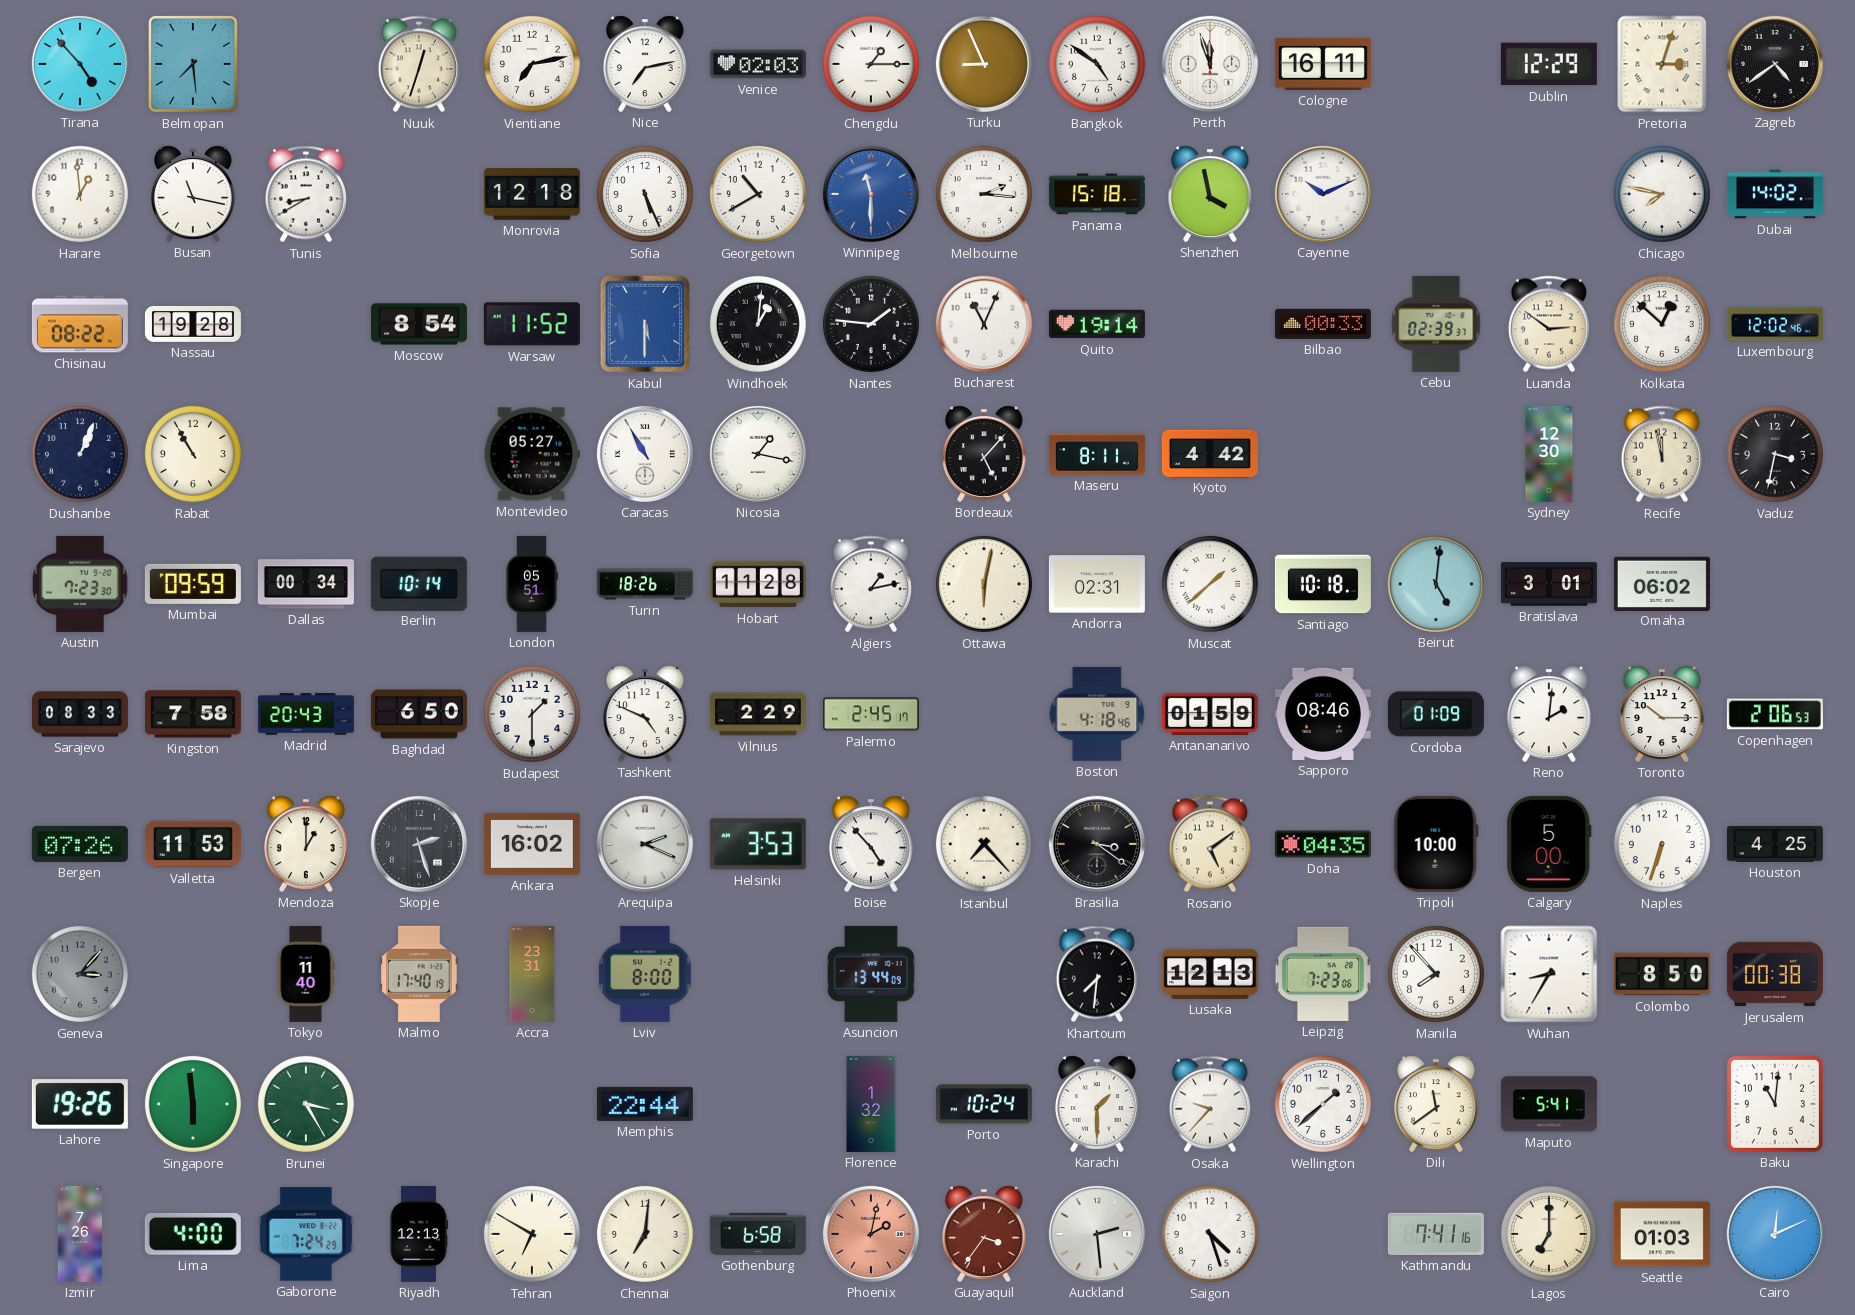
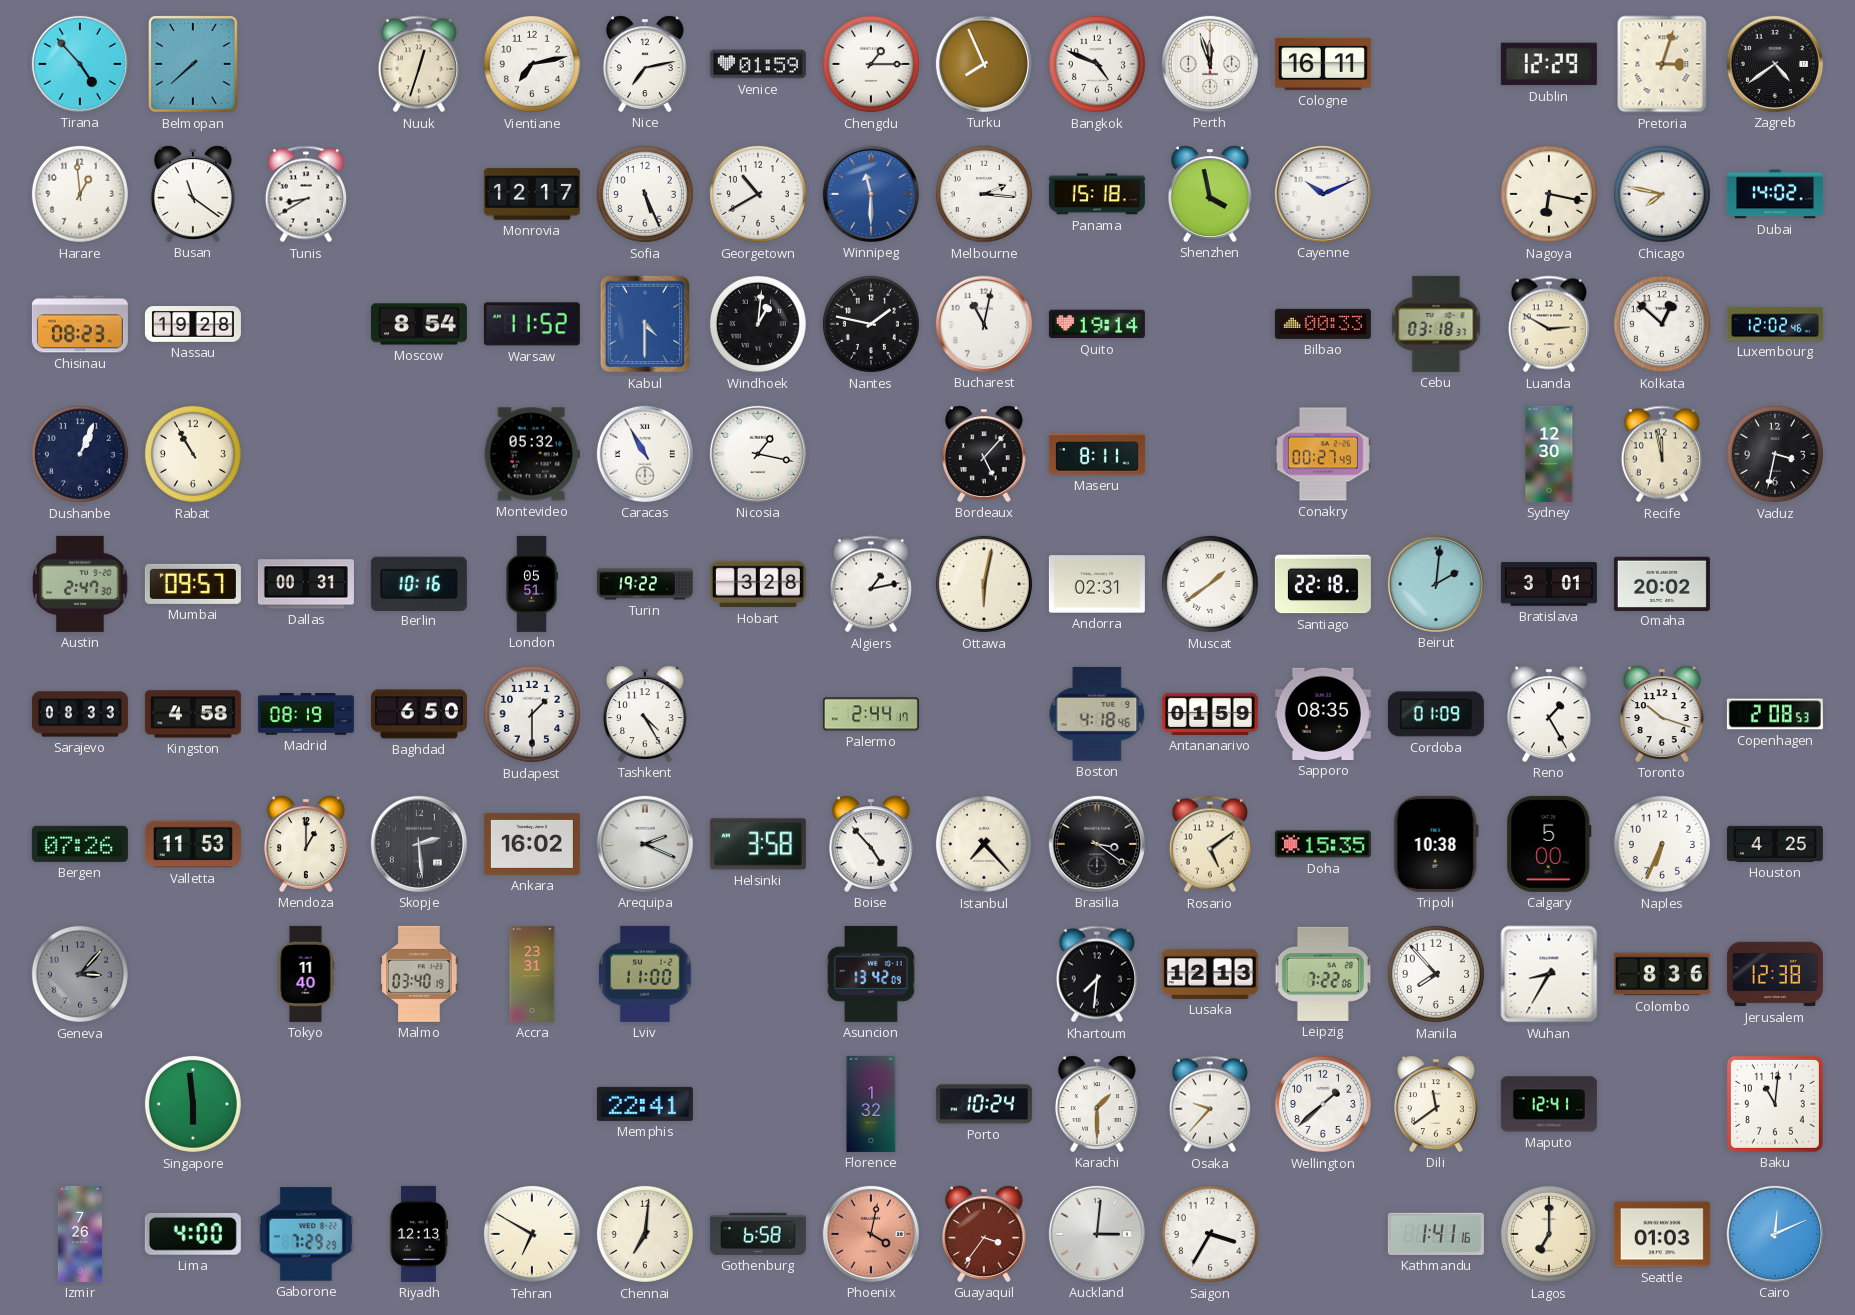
Belmopan: 7:29 -> 7:38
Venice: 02:03 -> 01:59
Turku: 8:56 -> 7:56
Bangkok: 4:51 -> 4:49
Busan: 11:17 -> 11:21
Monrovia: 12:18 -> 12:17
Nagoya: none -> 6:17
Chisinau: 08:22 -> 08:23
Kabul: 5:30 -> 4:30
Nantes: 1:46 -> 1:47
Bucharest: 11:04 -> 11:02
Cebu: 02:39 -> 03:18
Luanda: 2:51 -> 2:50
Montevideo: 05:27 -> 05:32
Kyoto: 4:42 -> none
Conakry: none -> 00:27
Austin: 7:23 -> 2:47
Mumbai: 09:59 -> 09:57
Dallas: 00:34 -> 00:31
Berlin: 10:14 -> 10:16
Turin: 18:26 -> 19:22
Hobart: 11:28 -> 3:28
Muscat: 1:38 -> 1:39
Santiago: 10:18 -> 22:18
Beirut: 5:01 -> 2:01
Omaha: 06:02 -> 20:02
Kingston: 7:58 -> 4:58
Madrid: 20:43 -> 08:19
Tashkent: 4:49 -> 4:25
Vilnius: 2:29 -> none
Palermo: 2:45 -> 2:44
Sapporo: 08:46 -> 08:35
Reno: 2:01 -> 1:25
Toronto: 10:15 -> 10:18
Copenhagen: 2:06 -> 2:08
Skopje: 2:27 -> 2:29
Helsinki: 3:53 -> 3:58
Doha: 04:35 -> 15:35
Tripoli: 10:00 -> 10:38
Naples: 6:33 -> 6:34
Malmo: 17:40 -> 03:40
Lviv: 8:00 -> 11:00
Asuncion: 13:44 -> 13:42
Leipzig: 7:23 -> 7:22
Colombo: 8:50 -> 8:36
Jerusalem: 00:38 -> 12:38
Lahore: 19:26 -> none
Brunei: 3:25 -> none
Memphis: 22:44 -> 22:41
Maputo: 5:41 -> 12:41
Gaborone: 7:24 -> 7:29
Phoenix: 2:02 -> 4:02
Auckland: 2:29 -> 3:01
Saigon: 4:27 -> 3:35
Kathmandu: 7:41 -> 1:41
